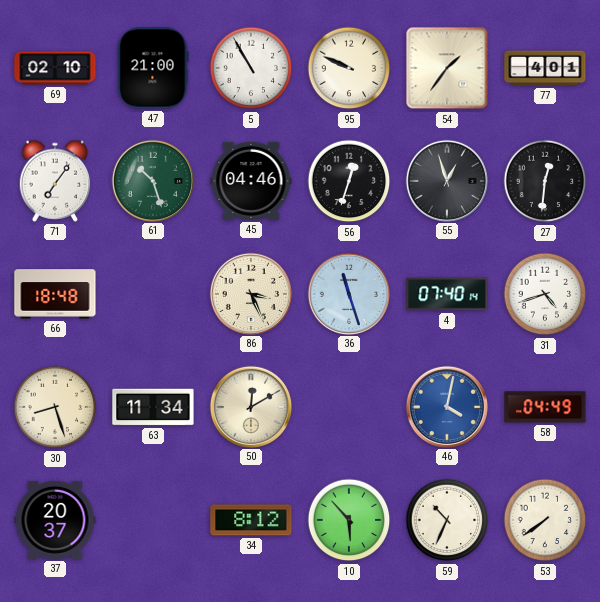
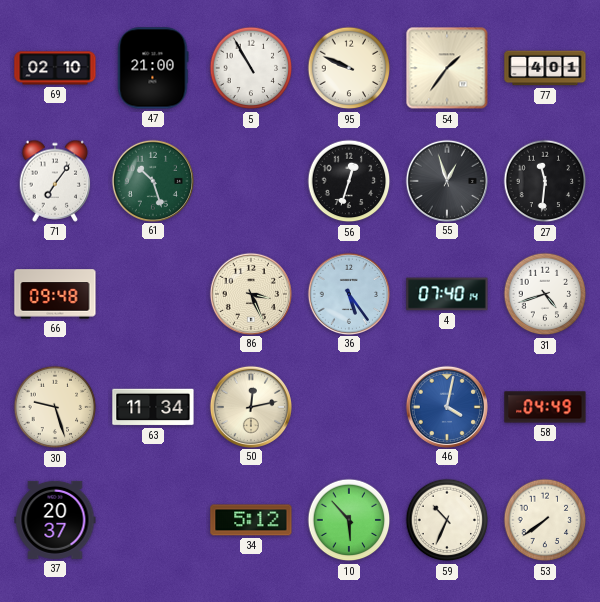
45: 04:46 -> none
27: 12:31 -> 11:31
66: 18:48 -> 09:48
36: 11:27 -> 5:24
30: 8:27 -> 9:27
50: 12:10 -> 12:13
34: 8:12 -> 5:12
